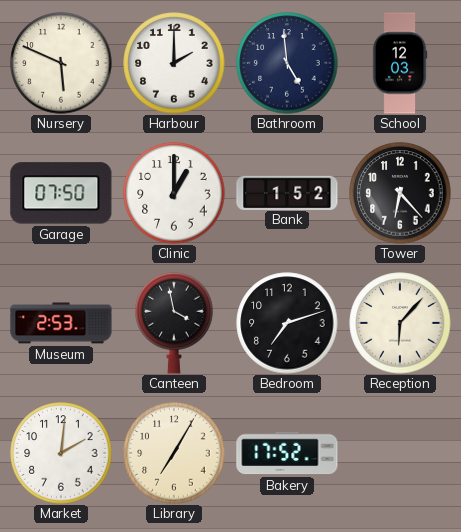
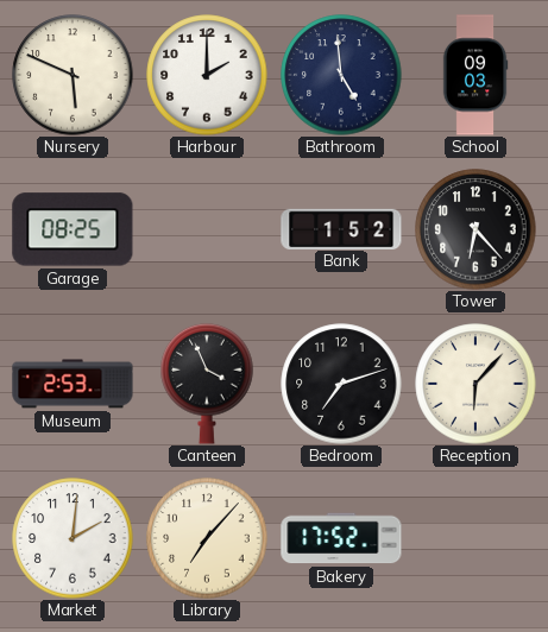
School: 12:03 -> 09:03
Garage: 07:50 -> 08:25
Clinic: 1:00 -> none
Canteen: 3:58 -> 3:56
Library: 7:05 -> 7:07
